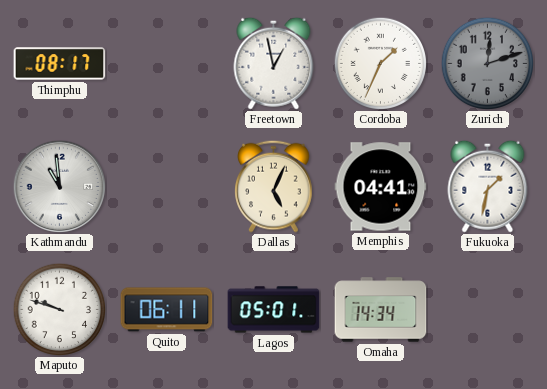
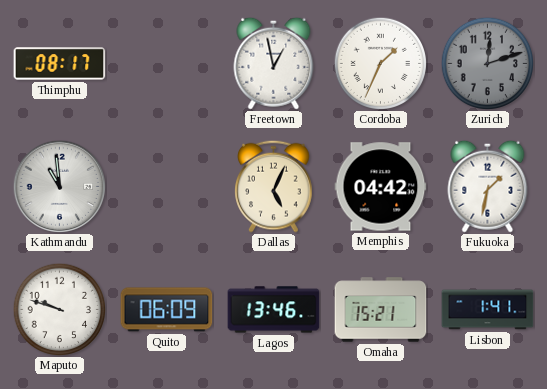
Memphis: 04:41 -> 04:42
Quito: 06:11 -> 06:09
Lagos: 05:01 -> 13:46
Omaha: 14:34 -> 15:21
Lisbon: none -> 1:41
